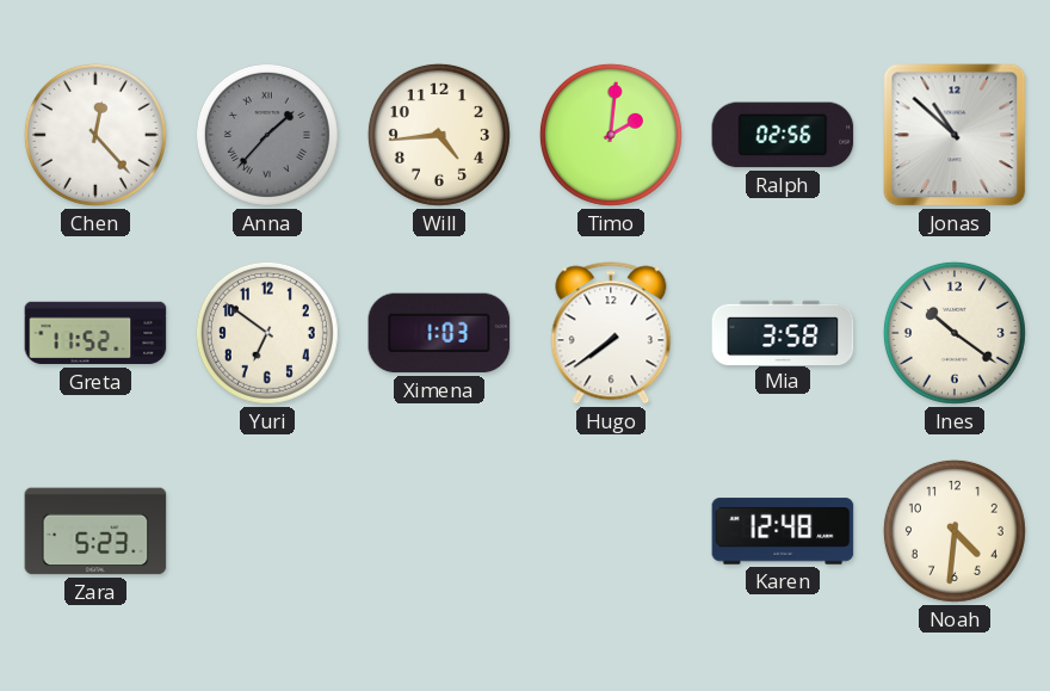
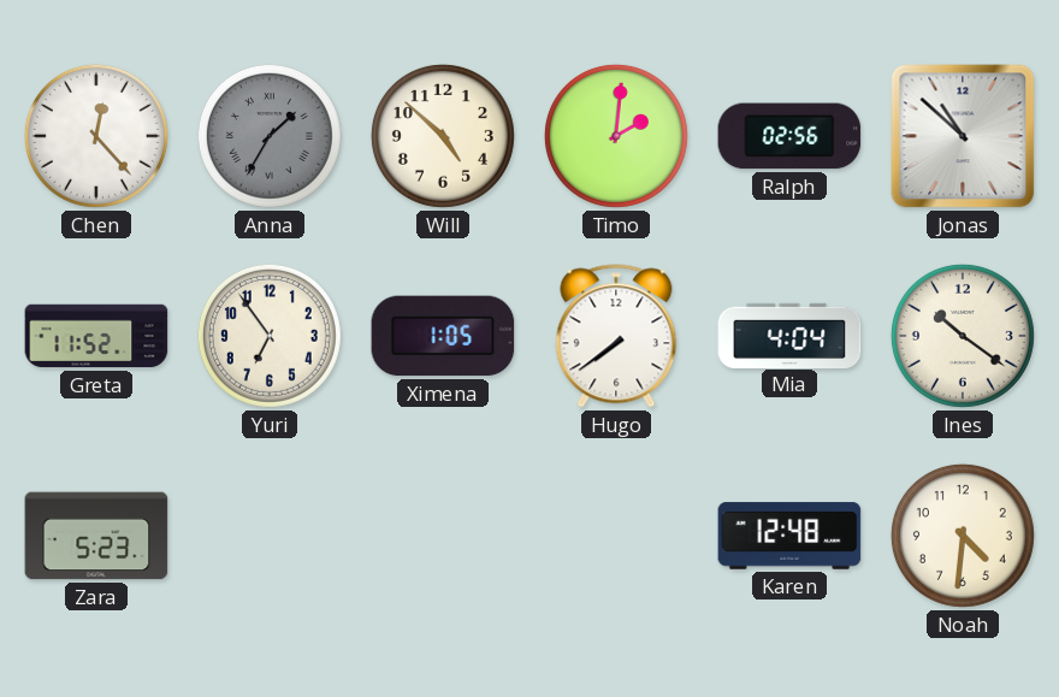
Anna: 1:37 -> 1:35
Will: 4:44 -> 4:52
Yuri: 6:51 -> 6:54
Ximena: 1:03 -> 1:05
Mia: 3:58 -> 4:04
